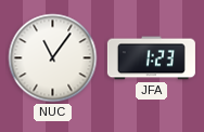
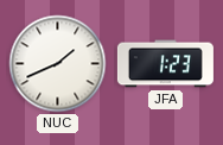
NUC: 11:06 -> 1:41
